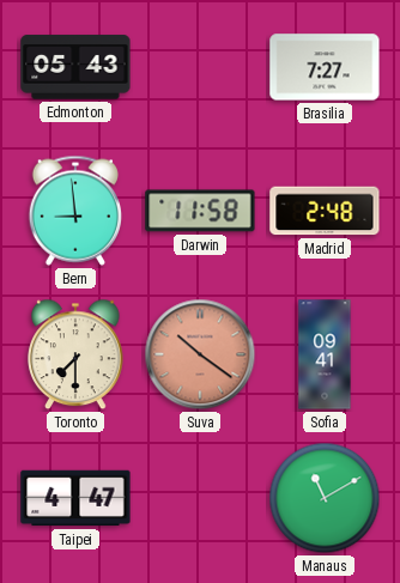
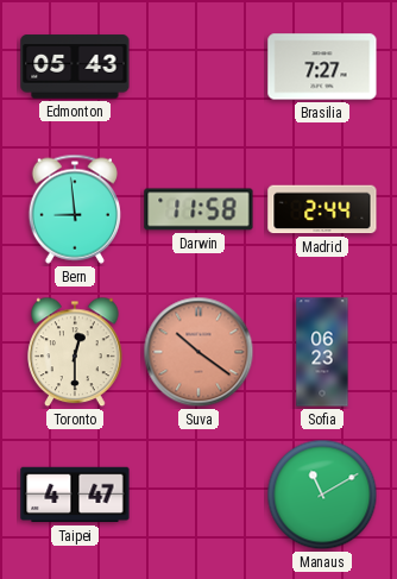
Madrid: 2:48 -> 2:44
Toronto: 7:30 -> 12:30
Sofia: 09:41 -> 06:23
